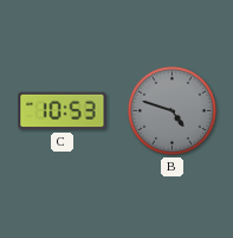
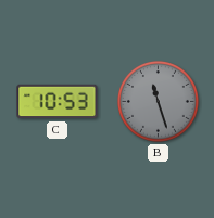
B: 4:48 -> 11:27
